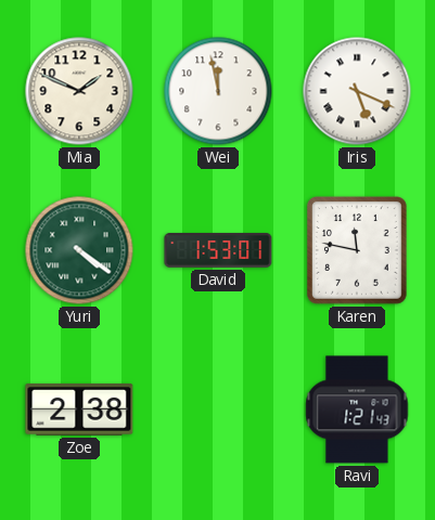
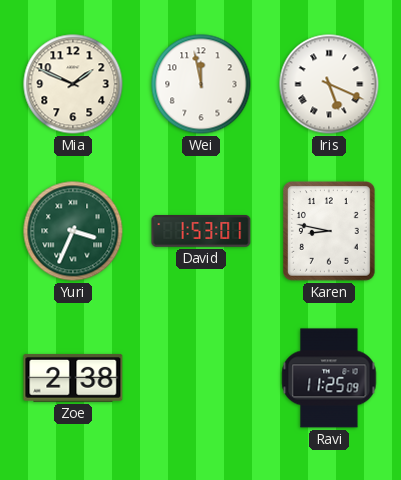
Yuri: 4:21 -> 3:34
Karen: 11:47 -> 8:47
Ravi: 1:21 -> 11:25
